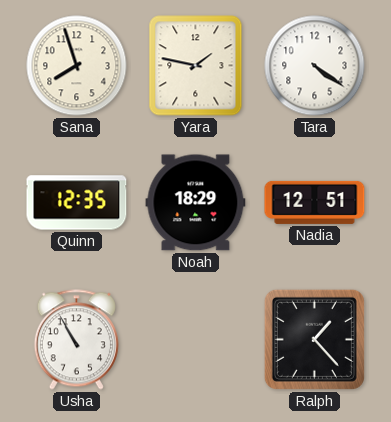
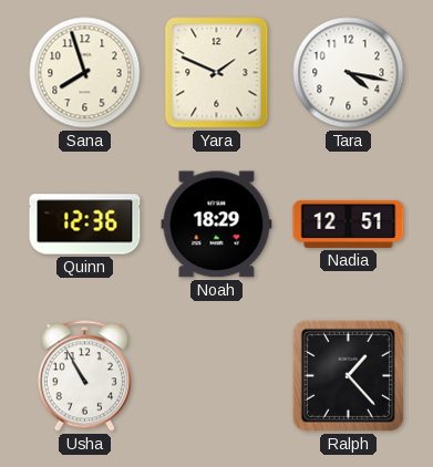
Yara: 1:47 -> 1:49
Tara: 4:21 -> 4:17
Quinn: 12:35 -> 12:36
